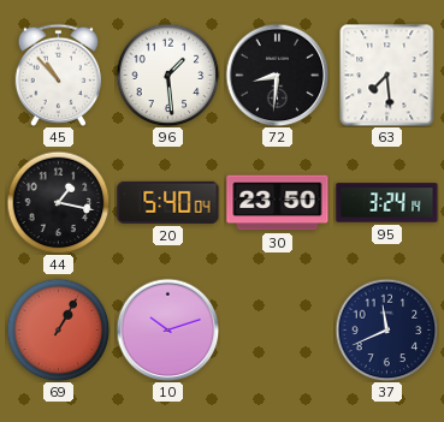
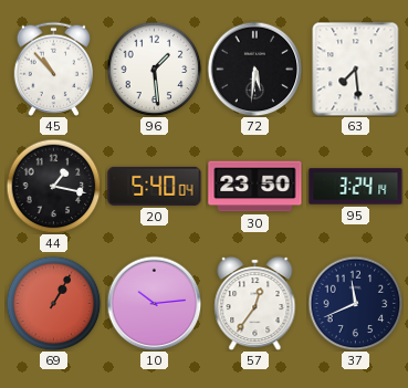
72: 8:31 -> 5:31
10: 10:12 -> 10:14
57: none -> 12:36
